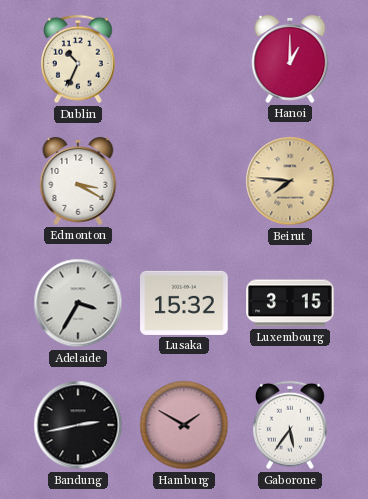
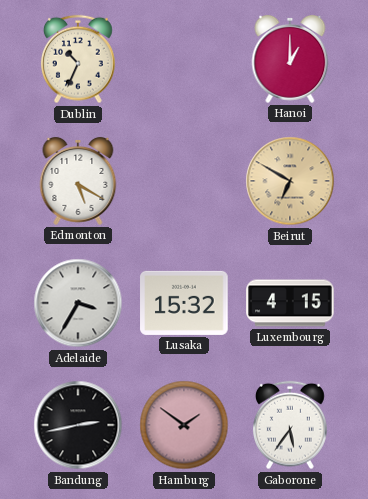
Edmonton: 3:20 -> 5:20
Beirut: 7:46 -> 6:50
Luxembourg: 3:15 -> 4:15
Hamburg: 1:50 -> 1:51
